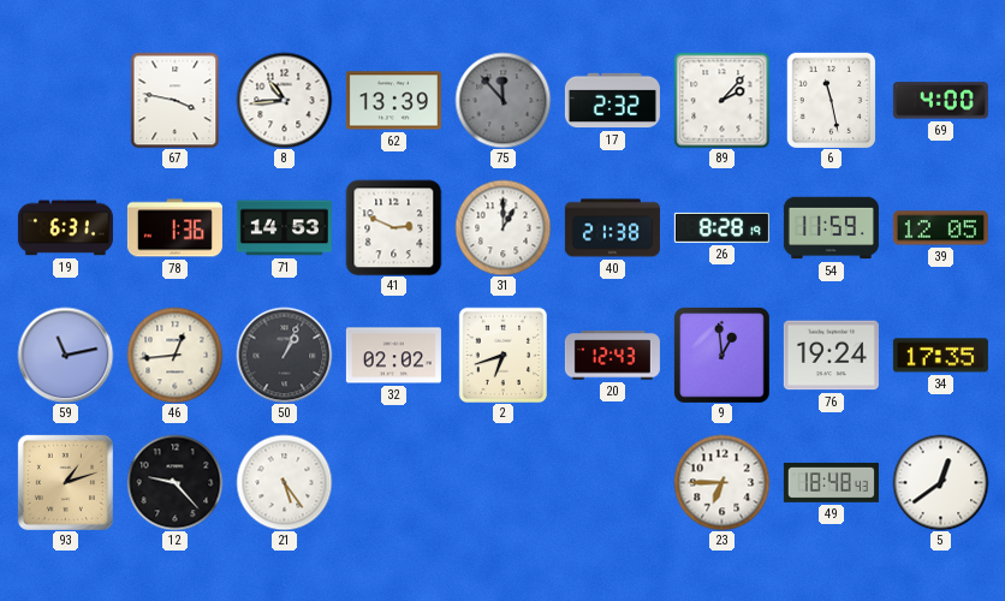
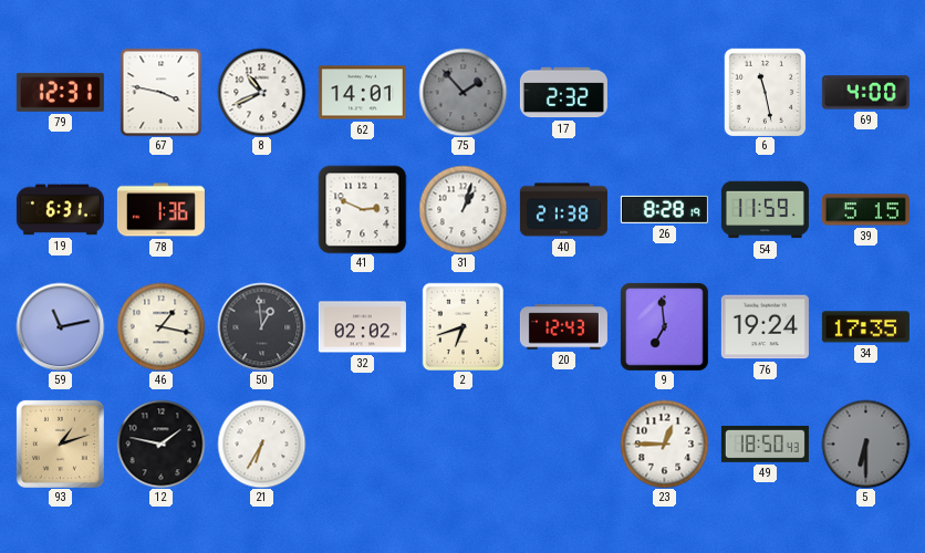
79: none -> 12:31
8: 10:44 -> 10:41
62: 13:39 -> 14:01
75: 11:53 -> 1:53
89: 2:07 -> none
71: 14:53 -> none
31: 1:00 -> 1:03
39: 12:05 -> 5:15
46: 12:44 -> 1:17
50: 1:04 -> 12:59
9: 12:59 -> 6:59
12: 9:23 -> 1:47
21: 5:24 -> 6:35
23: 6:45 -> 12:45
49: 18:48 -> 18:50
5: 12:39 -> 6:30
5 dial: white -> grey
